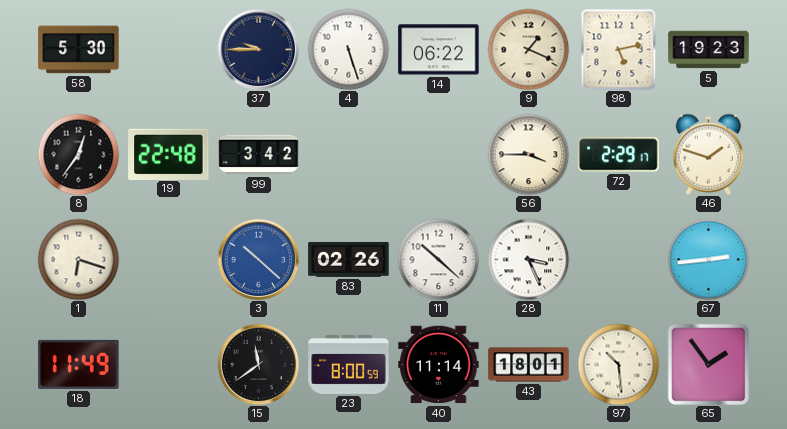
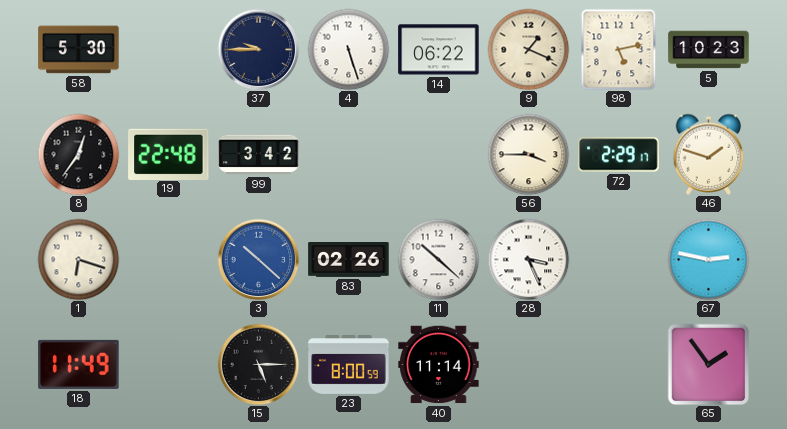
5: 19:23 -> 10:23
67: 2:44 -> 2:47
15: 11:39 -> 5:15
43: 18:01 -> none
97: 10:29 -> none
